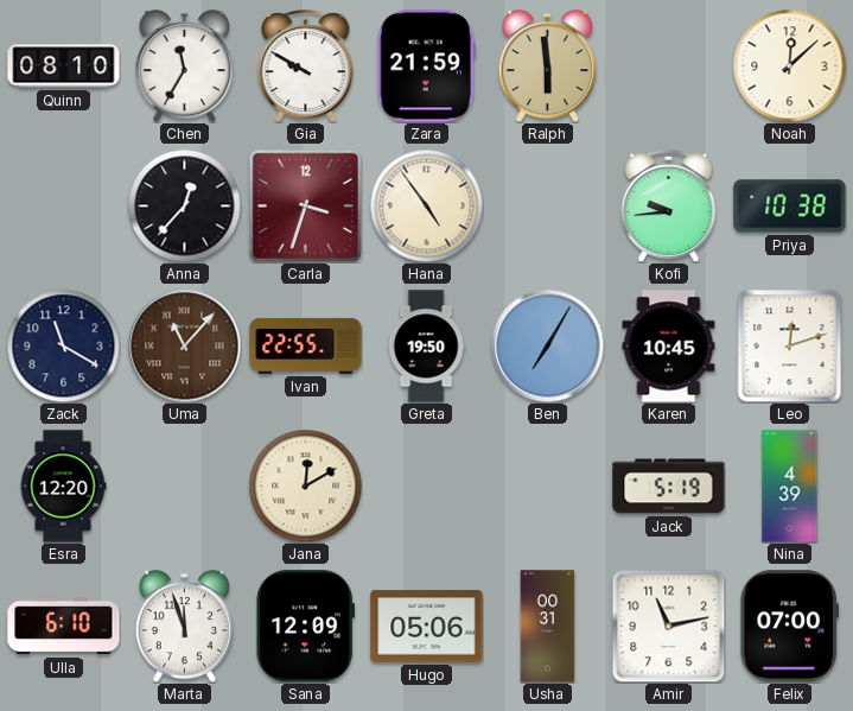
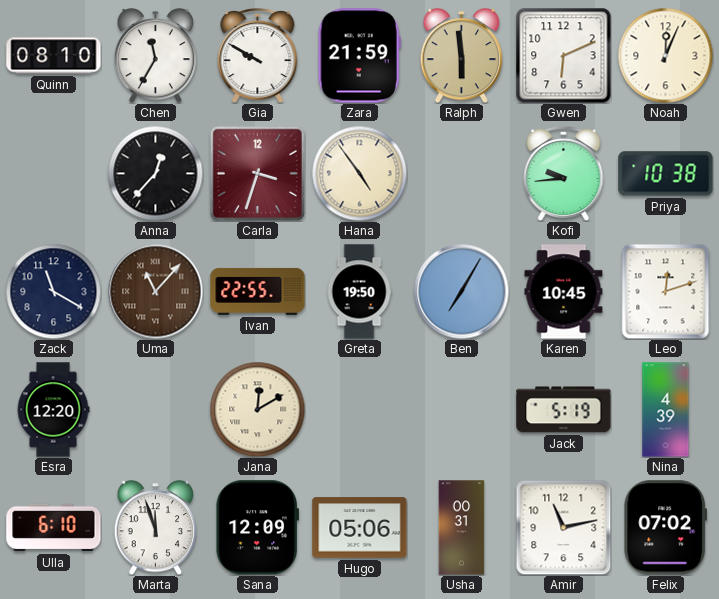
Gwen: none -> 6:11
Noah: 12:08 -> 12:04
Felix: 07:00 -> 07:02
